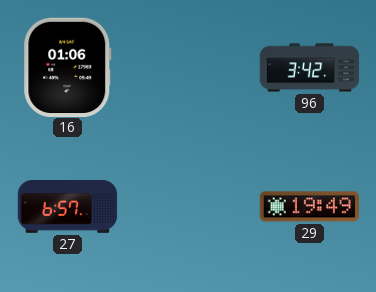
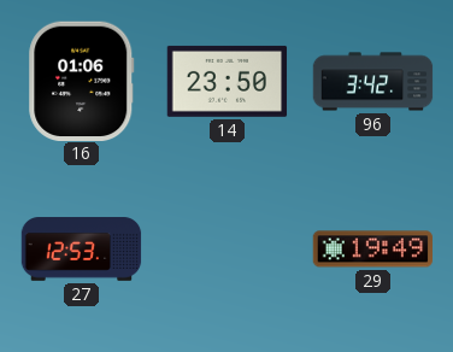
14: none -> 23:50
27: 6:57 -> 12:53
